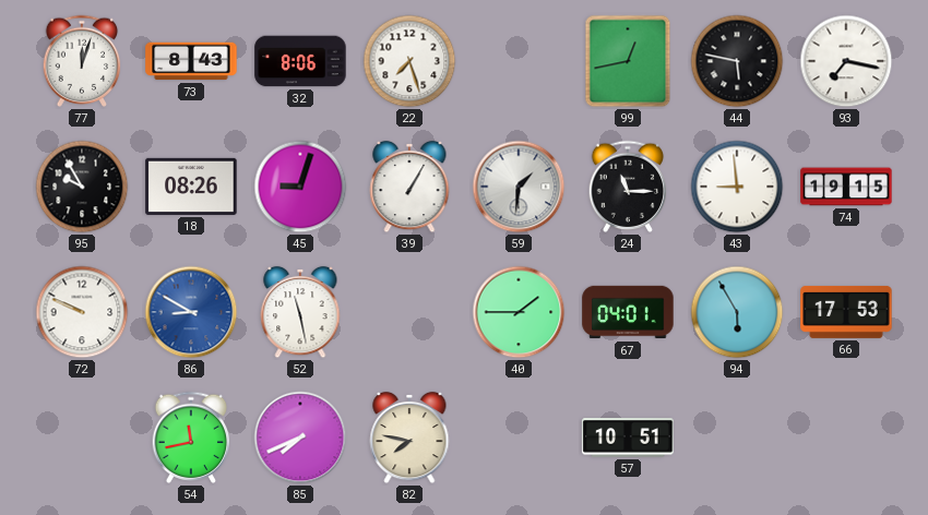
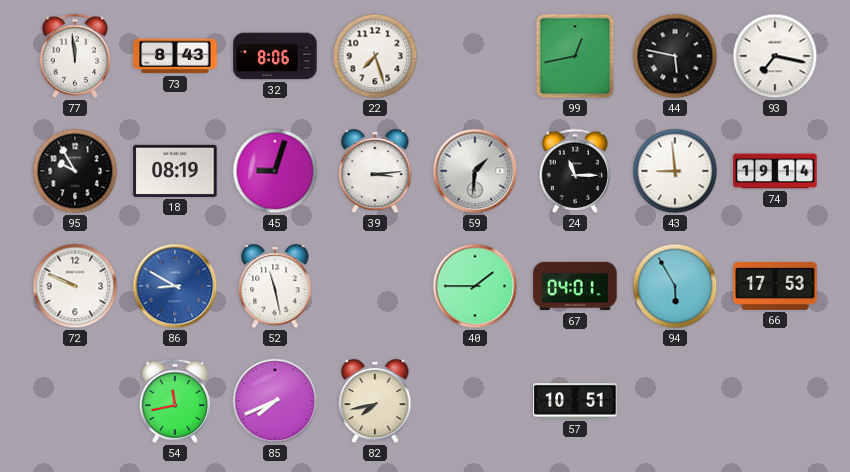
77: 12:03 -> 11:59
18: 08:26 -> 08:19
39: 1:05 -> 3:14
74: 19:15 -> 19:14
82: 7:47 -> 7:43
